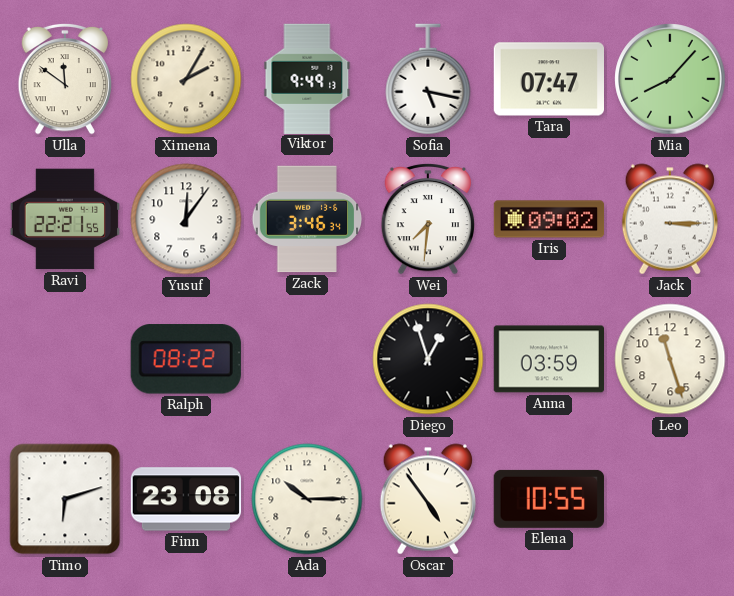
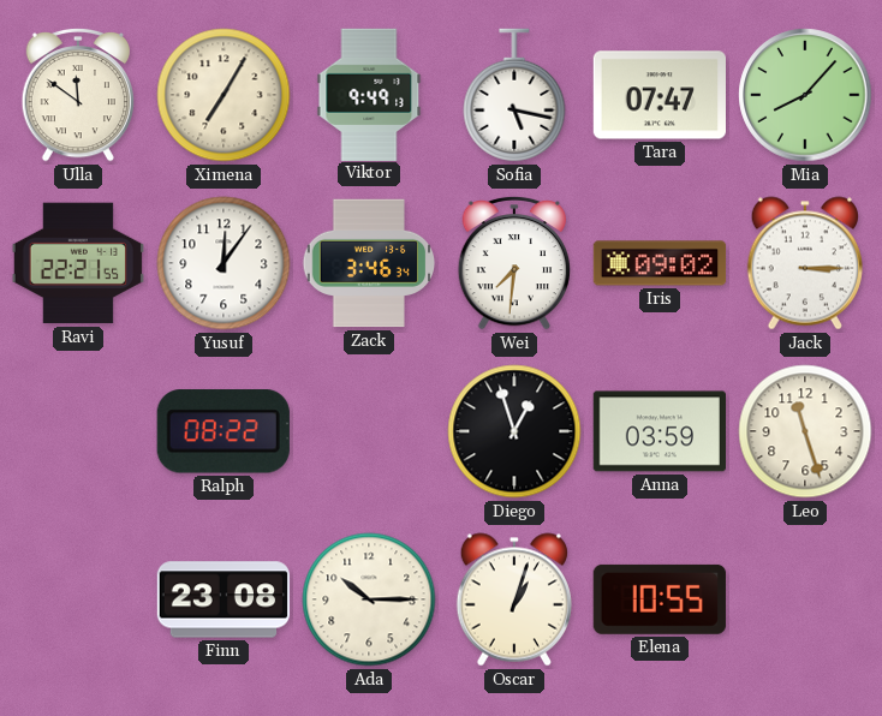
Ximena: 2:05 -> 7:05
Timo: 6:12 -> none
Oscar: 4:54 -> 1:03
